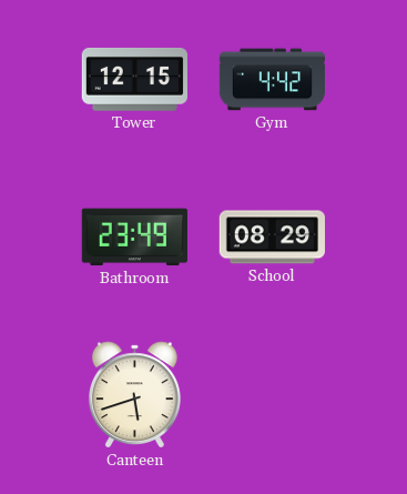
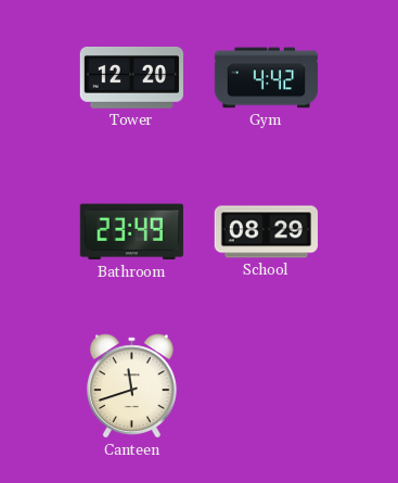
Tower: 12:15 -> 12:20
Canteen: 5:42 -> 11:42
